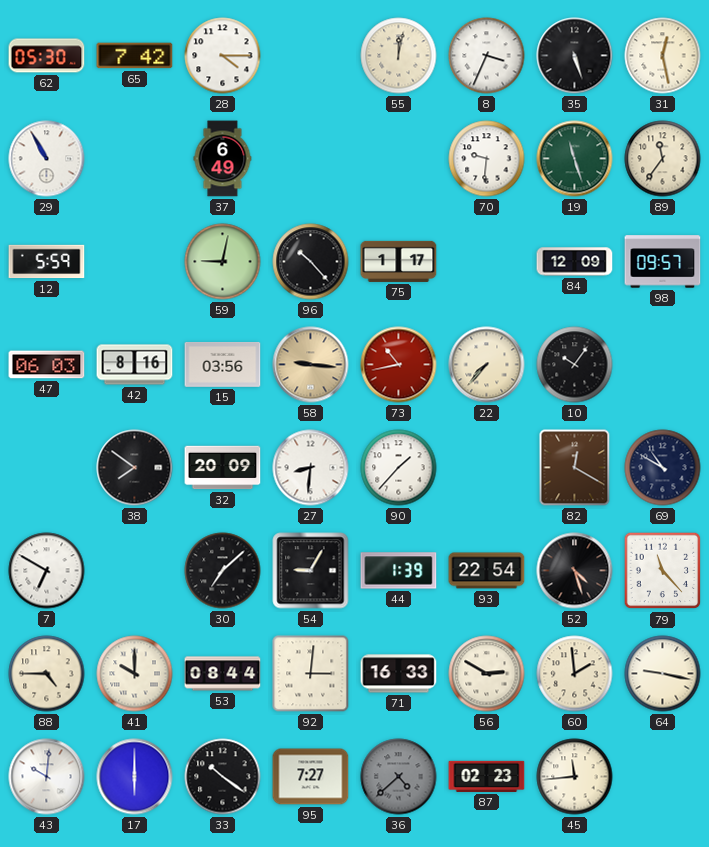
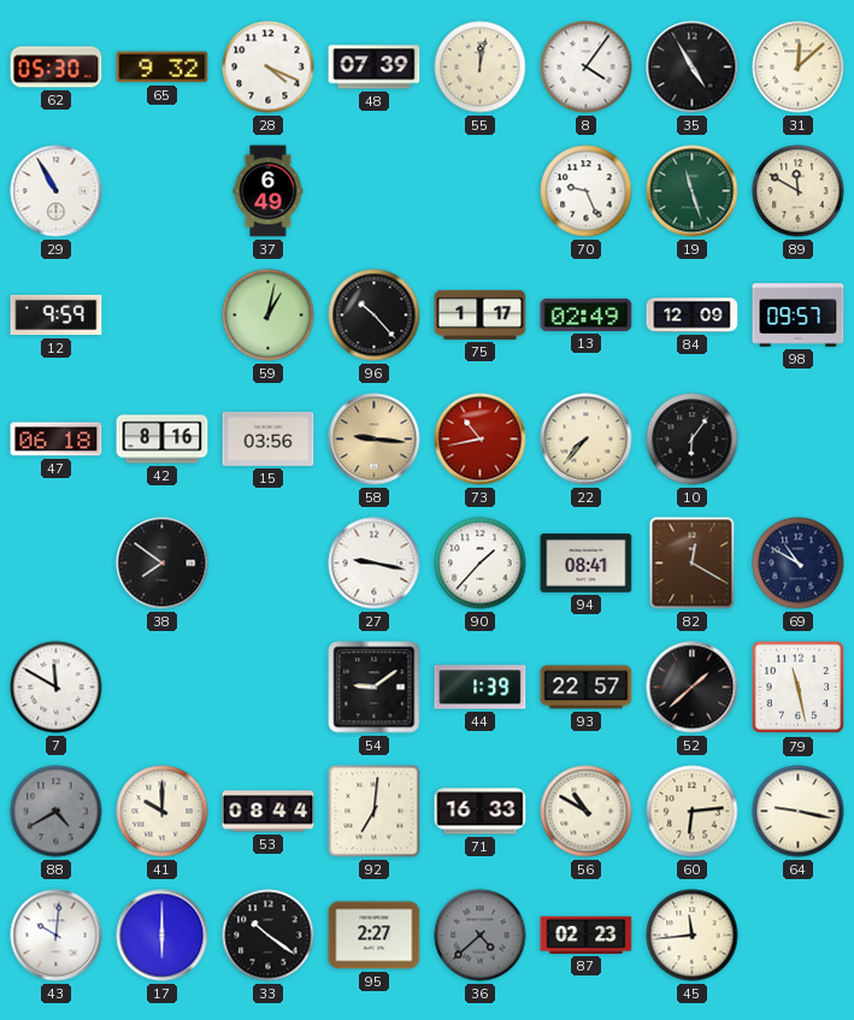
65: 7:42 -> 9:32
28: 4:15 -> 4:19
48: none -> 07:39
8: 3:34 -> 4:06
35: 5:27 -> 4:55
31: 12:28 -> 12:08
70: 9:31 -> 9:26
89: 11:36 -> 11:50
12: 5:59 -> 9:59
59: 9:02 -> 1:02
13: none -> 02:49
47: 06:03 -> 06:18
10: 10:06 -> 6:06
32: 20:09 -> none
27: 8:31 -> 9:17
94: none -> 08:41
7: 6:50 -> 11:50
30: 7:08 -> none
54: 9:05 -> 9:09
93: 22:54 -> 22:57
52: 4:27 -> 1:38
79: 11:23 -> 11:28
88: 4:45 -> 4:40
88 dial: cream -> grey
92: 3:01 -> 7:01
56: 2:50 -> 10:50
60: 1:59 -> 6:14
95: 7:27 -> 2:27
